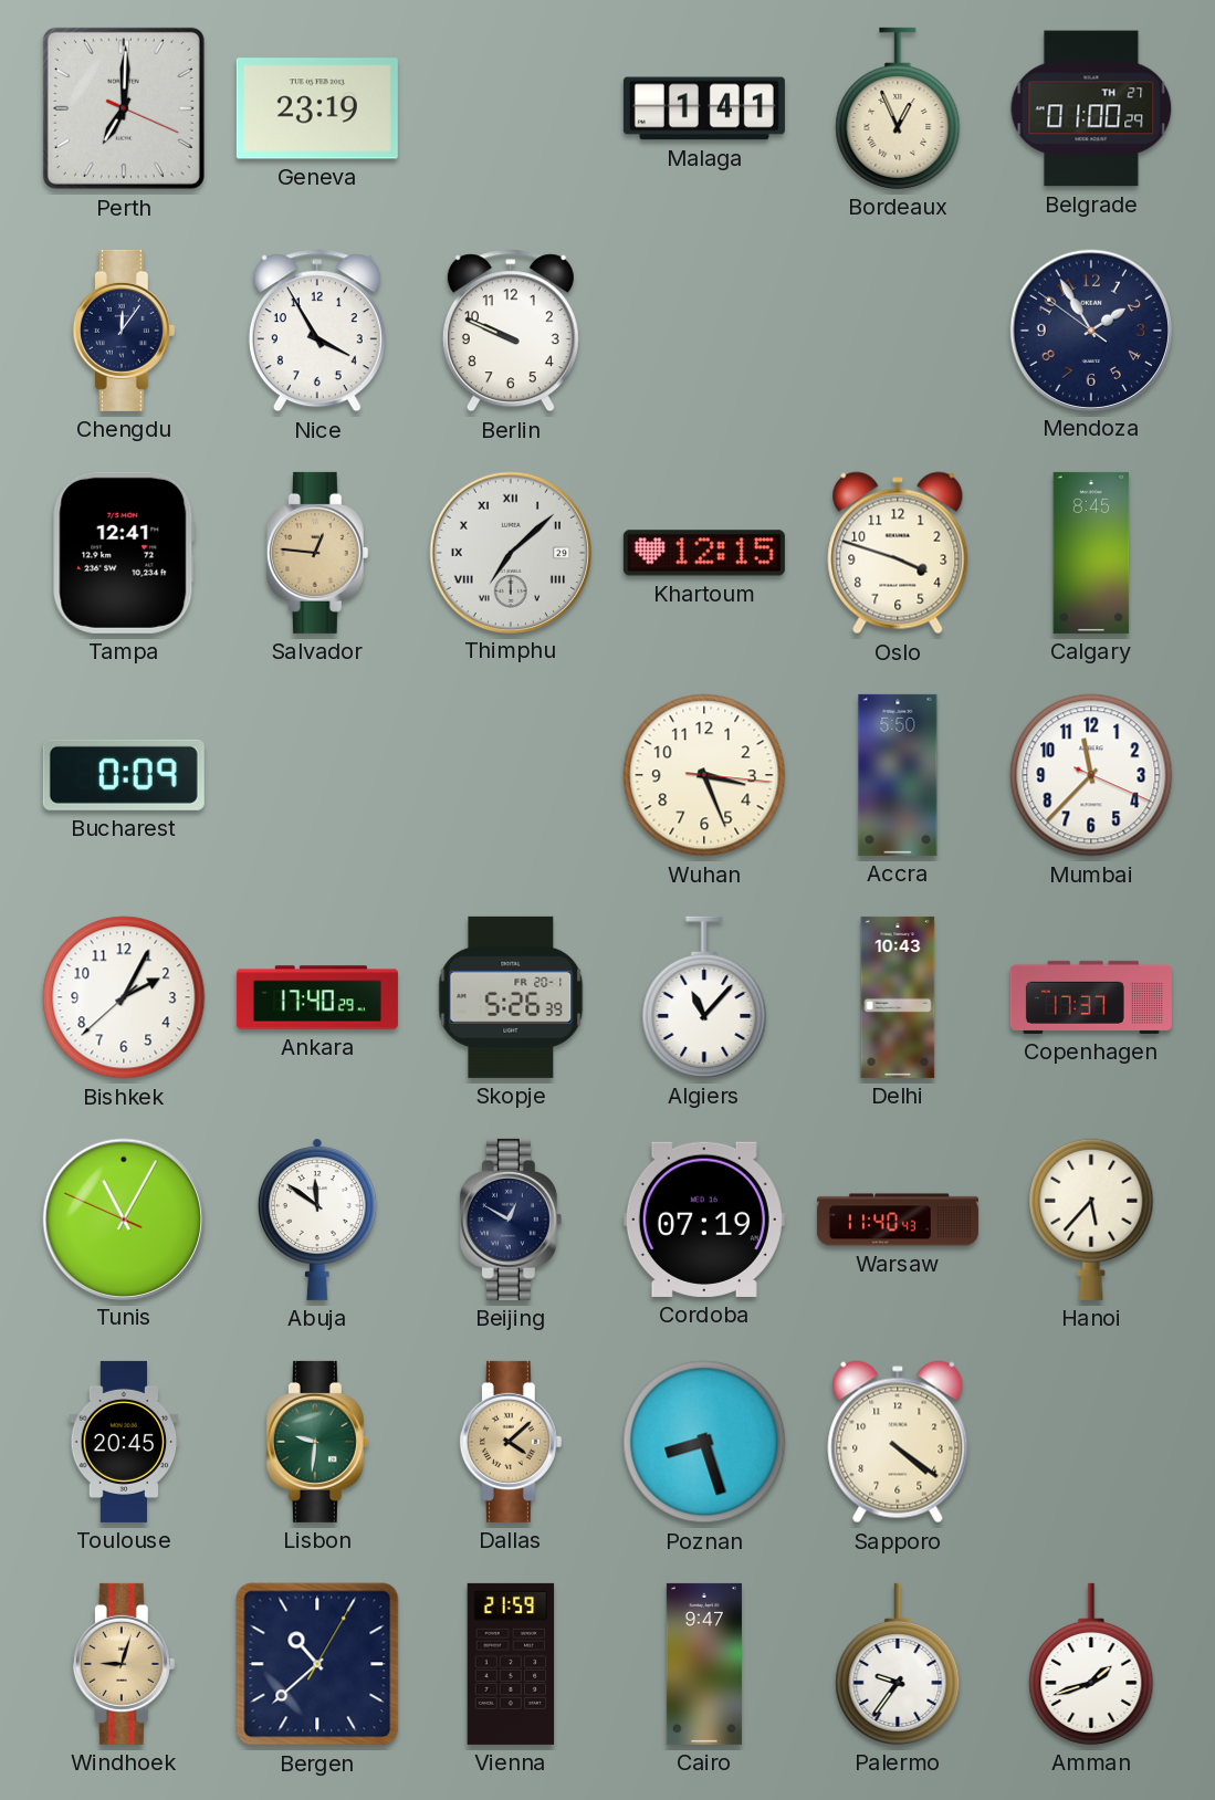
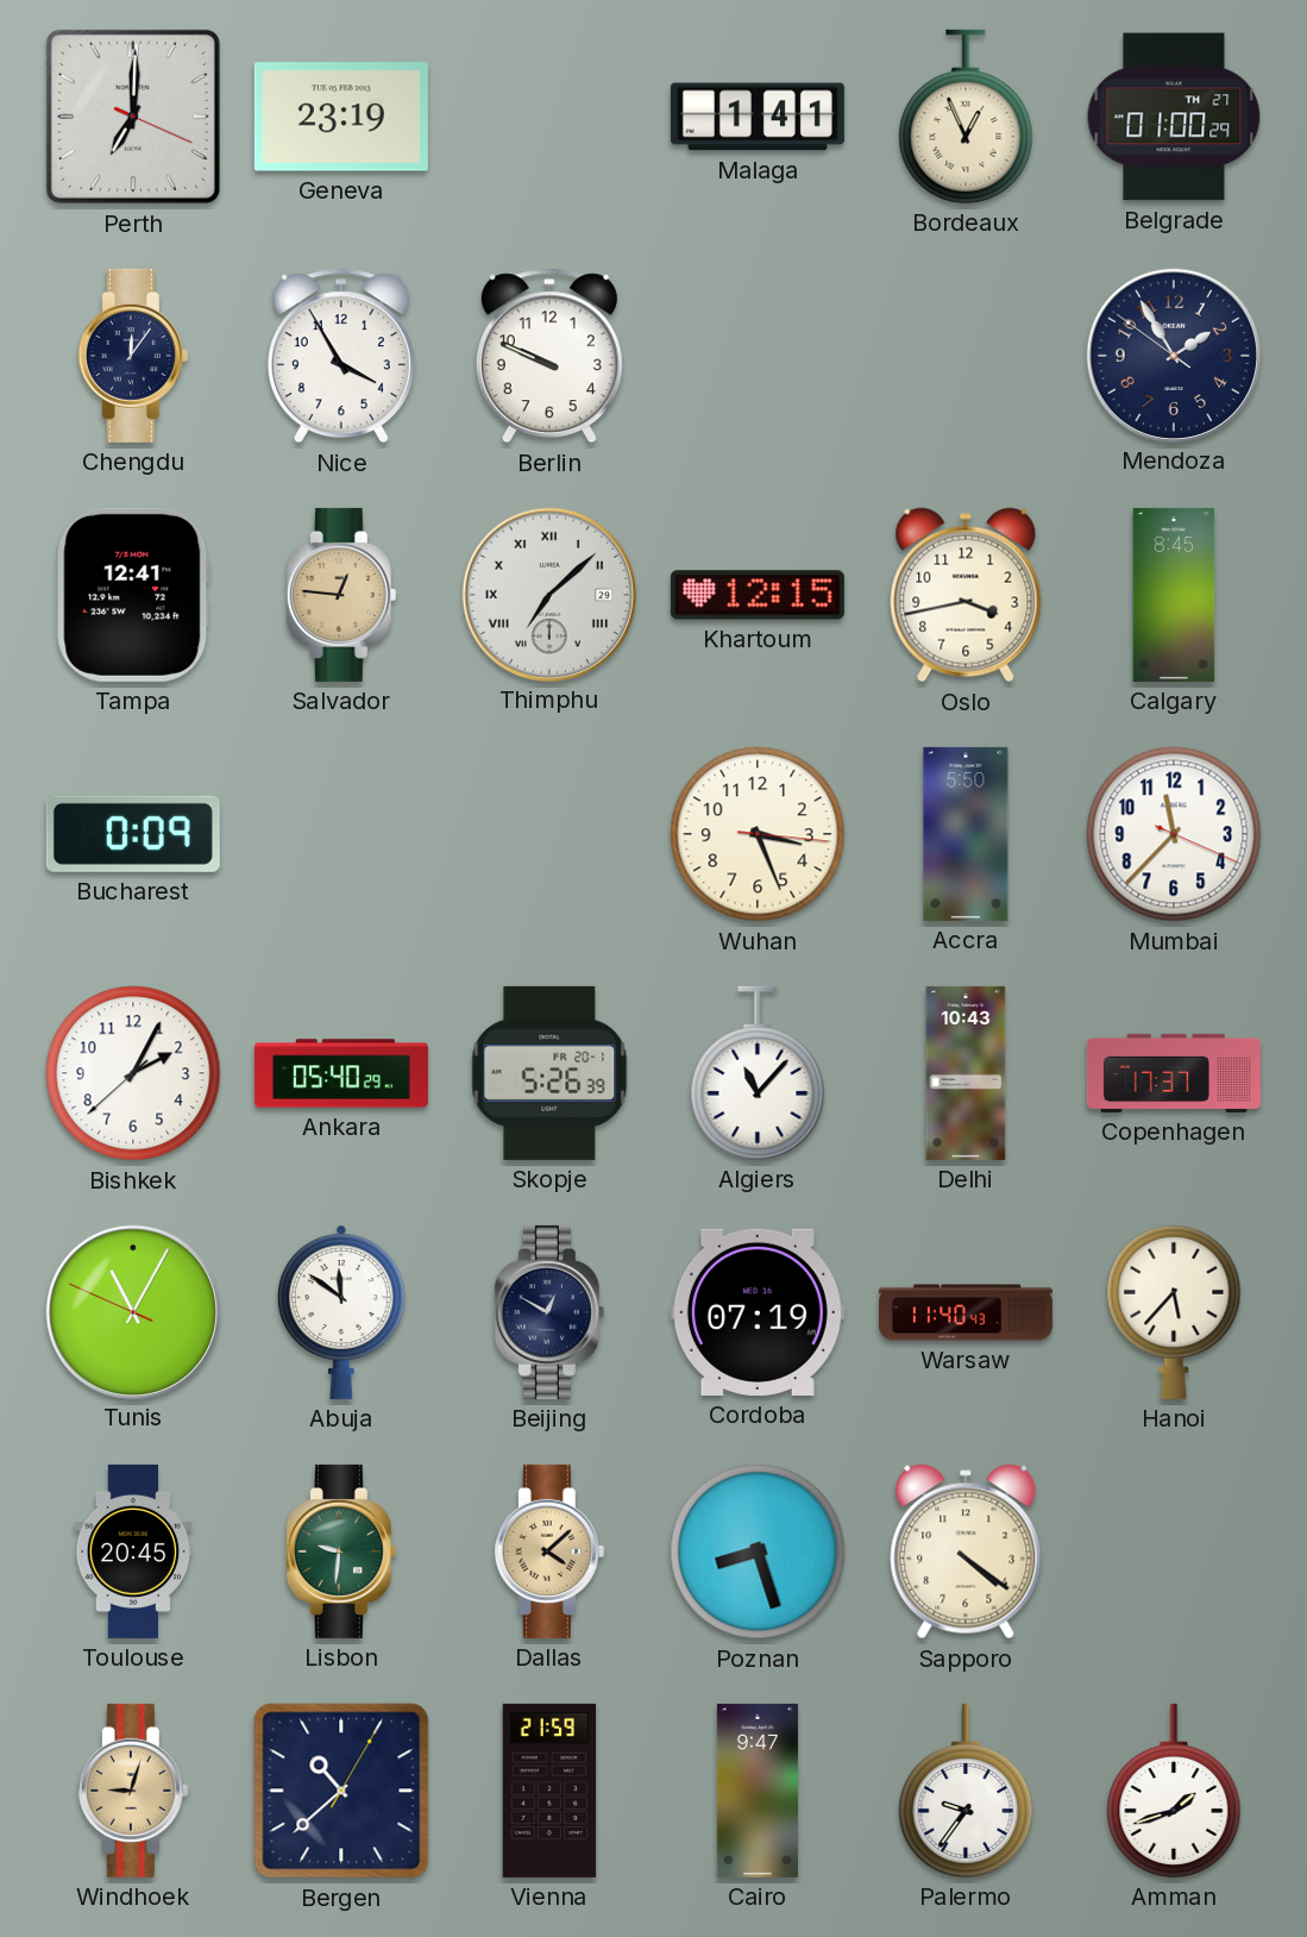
Oslo: 3:48 -> 3:43
Ankara: 17:40 -> 05:40
